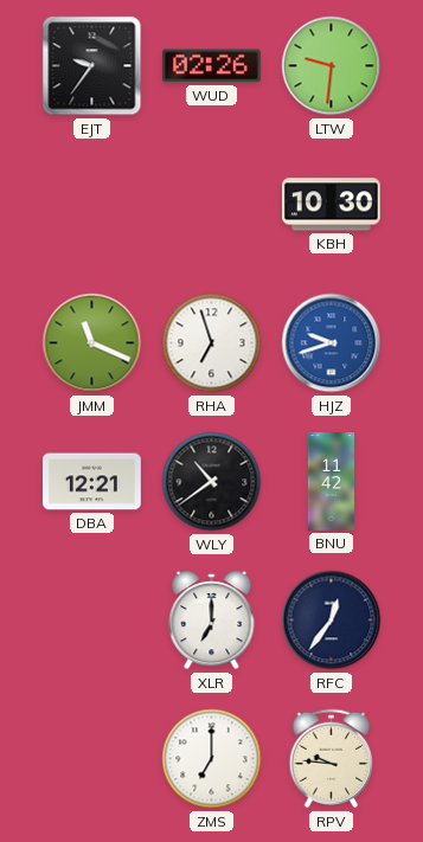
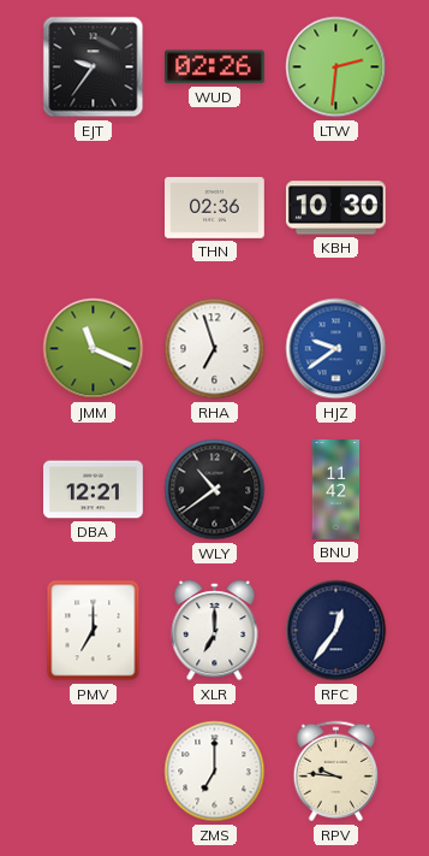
LTW: 9:31 -> 2:31
THN: none -> 02:36
HJZ: 9:42 -> 9:39
PMV: none -> 7:00
